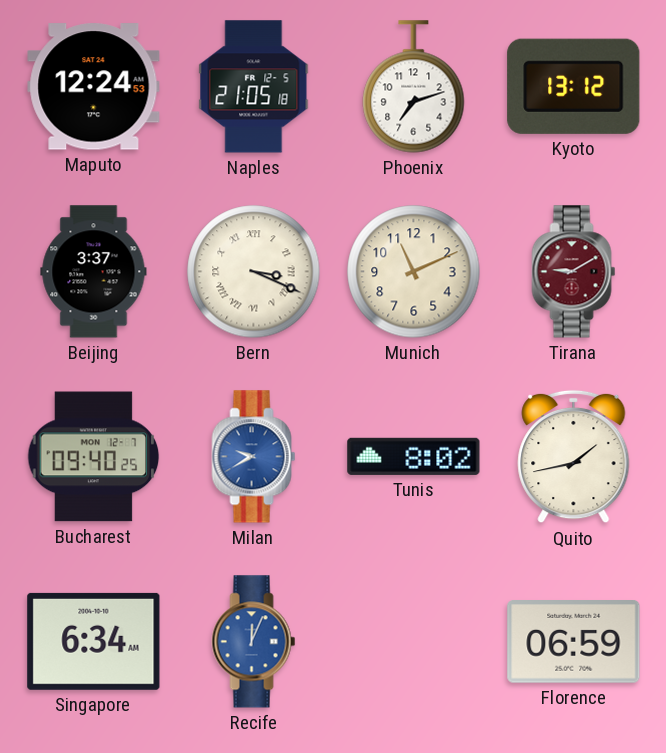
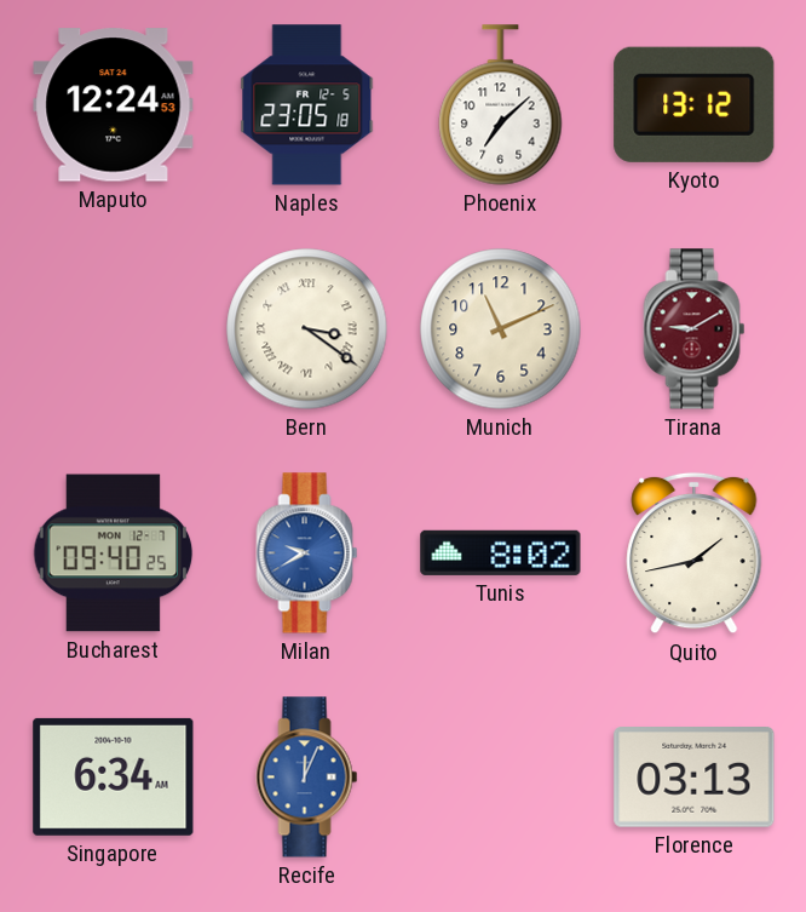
Naples: 21:05 -> 23:05
Phoenix: 7:12 -> 7:08
Beijing: 3:37 -> none
Bern: 3:19 -> 3:21
Florence: 06:59 -> 03:13
